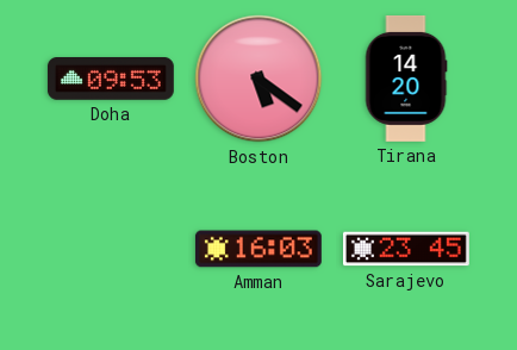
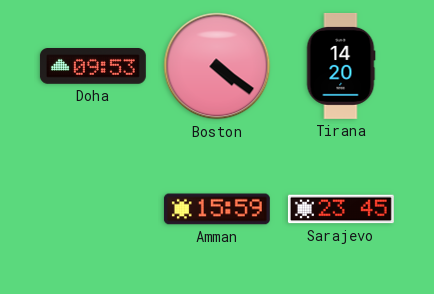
Boston: 5:21 -> 4:21
Amman: 16:03 -> 15:59
